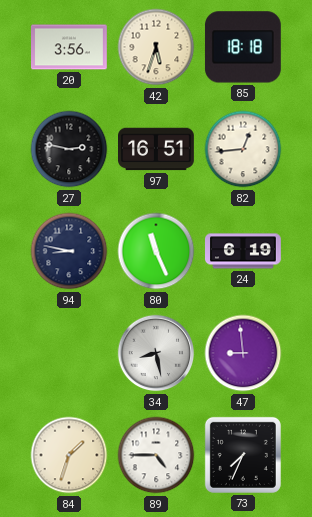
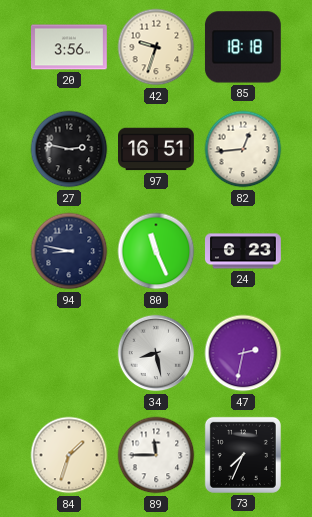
42: 5:33 -> 9:33
24: 6:19 -> 6:23
47: 8:59 -> 2:32
89: 4:45 -> 11:45
